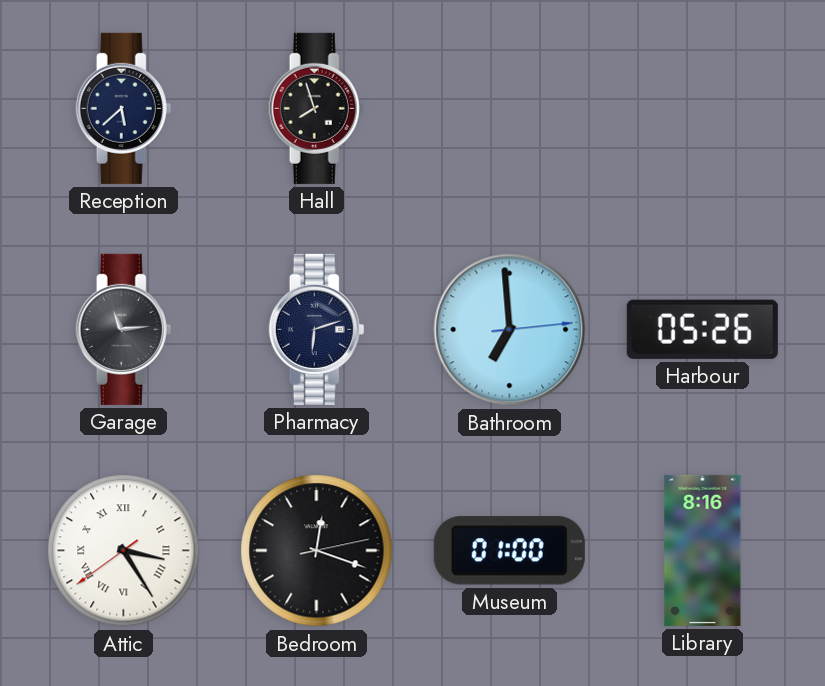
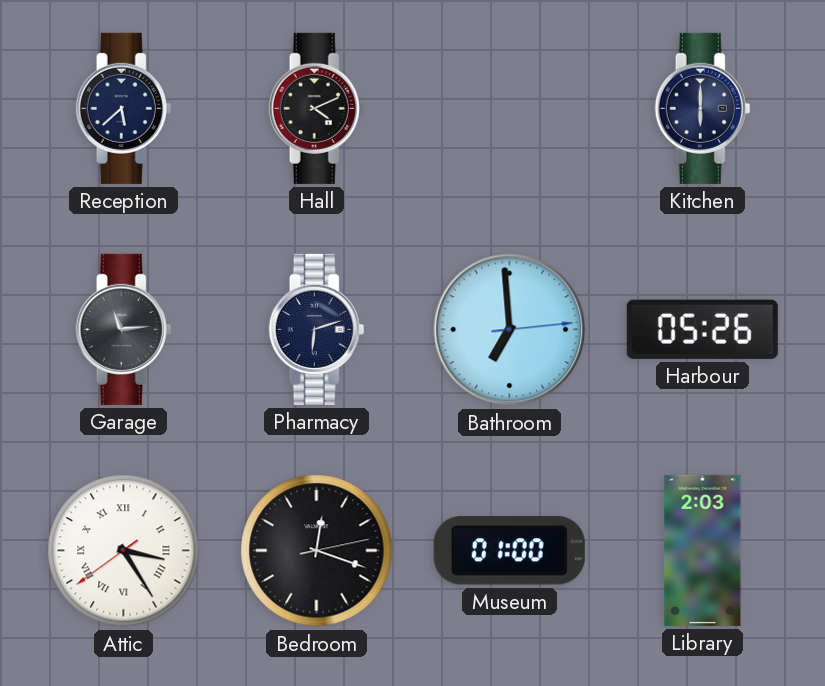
Hall: 7:57 -> 4:11
Kitchen: none -> 6:00
Library: 8:16 -> 2:03
